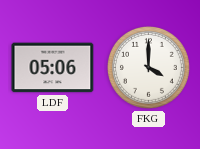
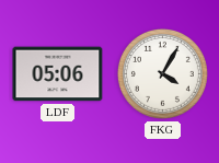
FKG: 4:00 -> 4:05
